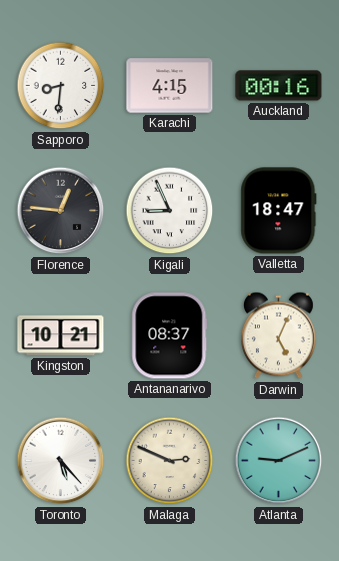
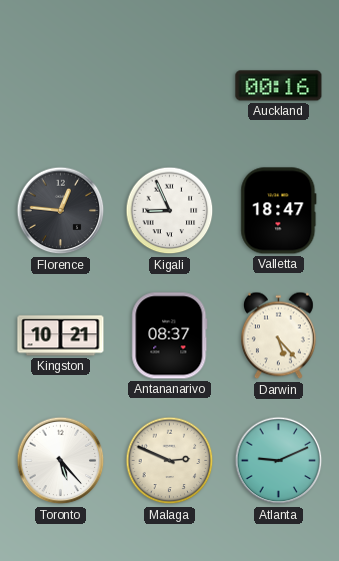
Sapporo: 8:31 -> none
Karachi: 4:15 -> none
Darwin: 5:04 -> 5:23
